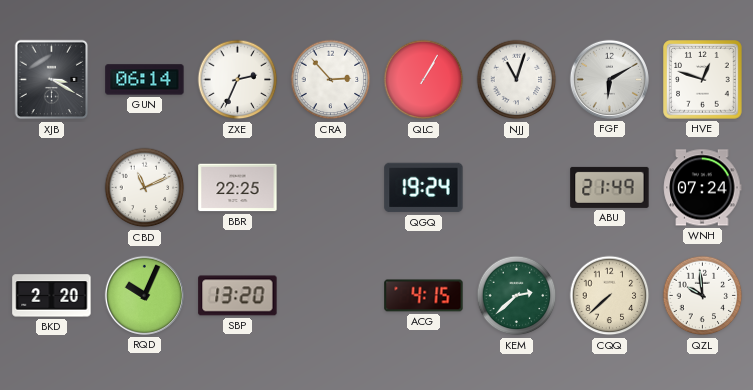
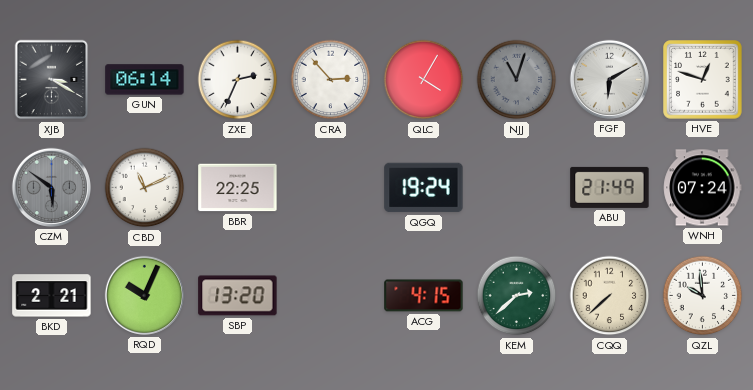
QLC: 1:05 -> 4:05
NJJ dial: white -> grey
CZM: none -> 5:51
BKD: 2:20 -> 2:21
